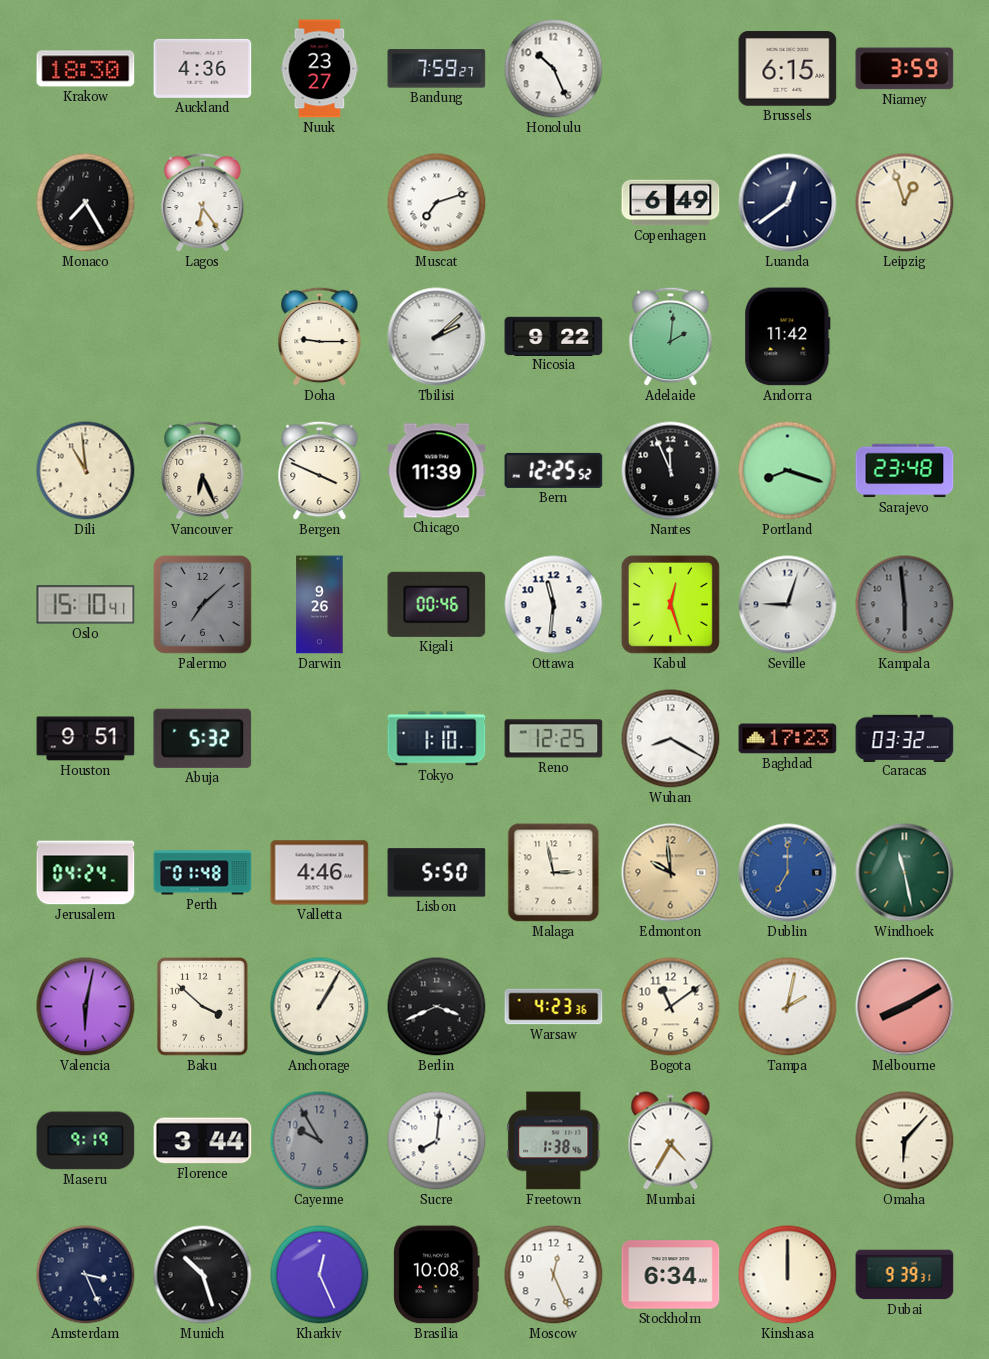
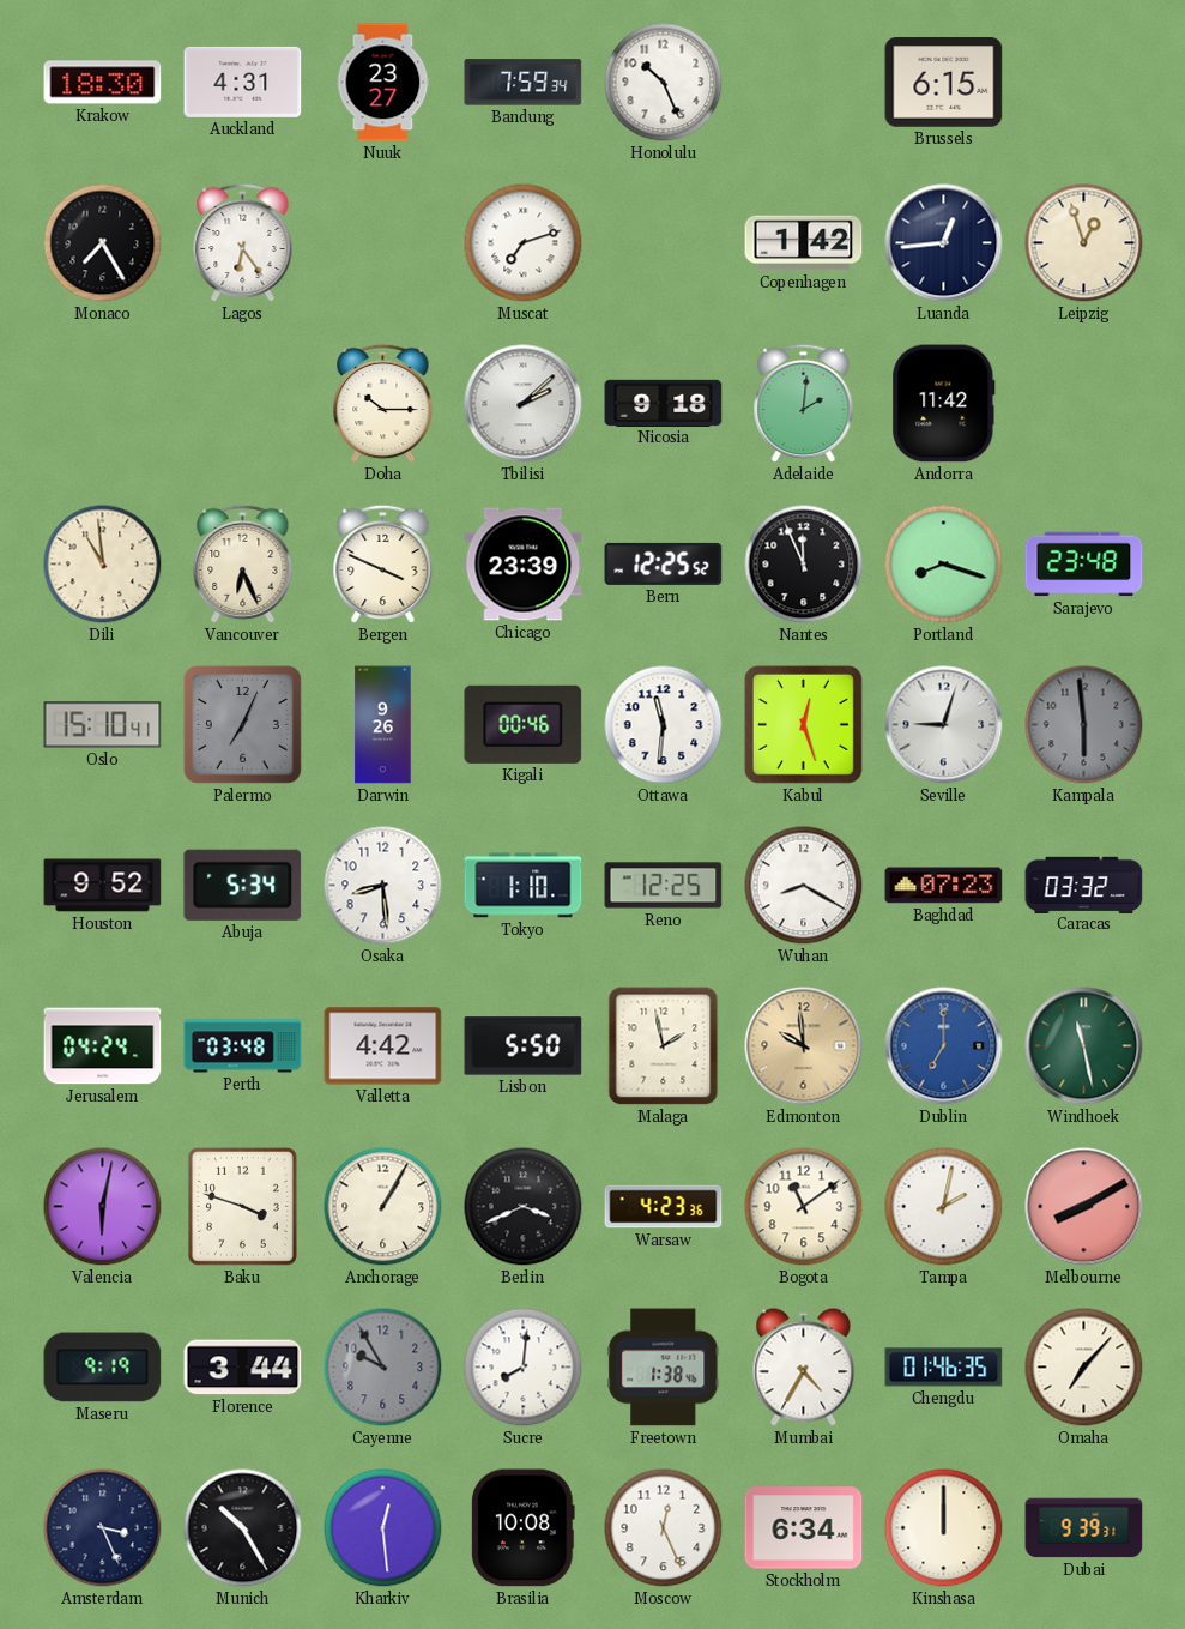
Auckland: 4:36 -> 4:31
Bandung: 7:59:27 -> 7:59:34
Niamey: 3:59 -> none
Copenhagen: 6:49 -> 1:42
Luanda: 12:39 -> 12:44
Doha: 9:15 -> 10:15
Nicosia: 9:22 -> 9:18
Chicago: 11:39 -> 23:39
Palermo: 7:08 -> 7:04
Houston: 9:51 -> 9:52
Abuja: 5:32 -> 5:34
Osaka: none -> 8:29
Baghdad: 17:23 -> 07:23
Perth: 01:48 -> 03:48
Valletta: 4:46 -> 4:42
Malaga: 2:58 -> 1:58
Baku: 3:52 -> 3:48
Chengdu: none -> 01:46
Omaha: 6:07 -> 7:07
Munich: 10:27 -> 10:25
Kharkiv: 12:26 -> 12:29
